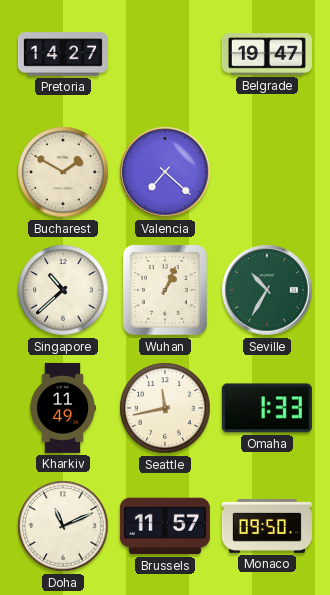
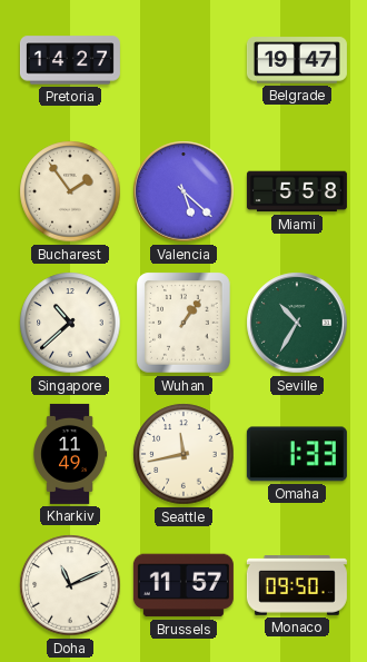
Bucharest: 1:50 -> 1:54
Valencia: 7:22 -> 5:22
Miami: none -> 5:58
Wuhan: 1:04 -> 1:06
